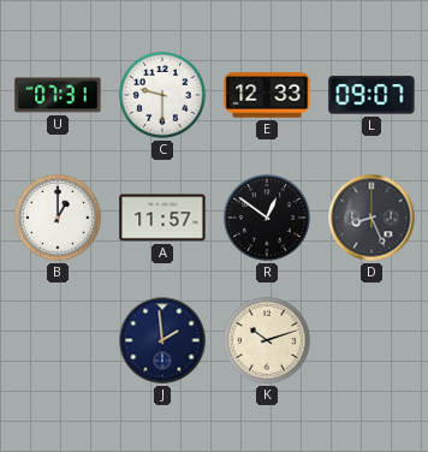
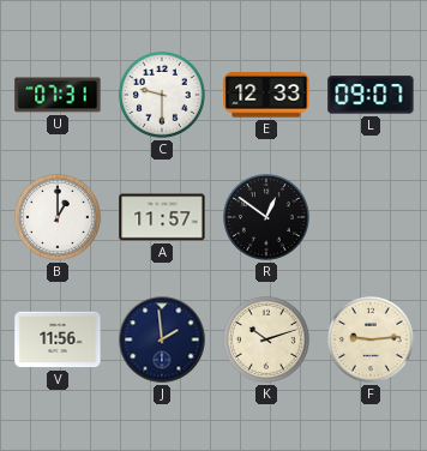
D: 8:26 -> none
V: none -> 11:56
F: none -> 9:14
